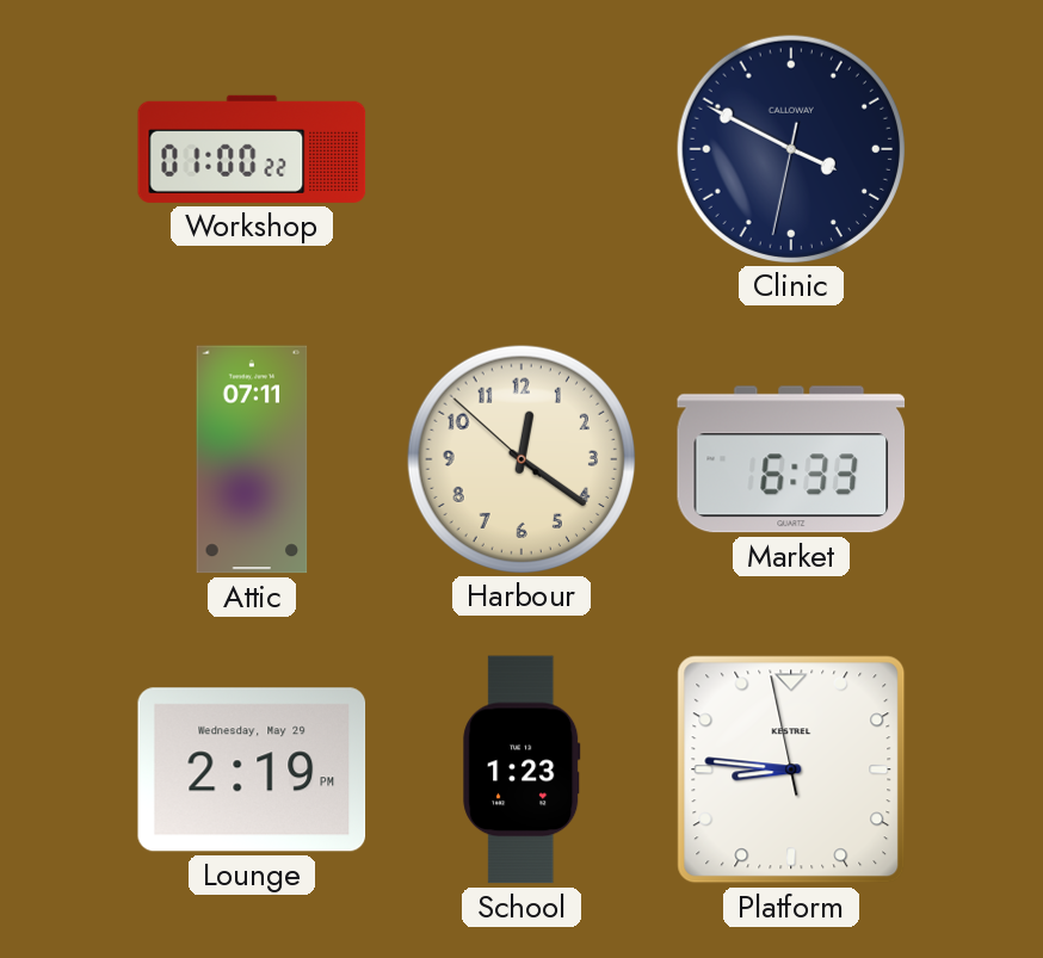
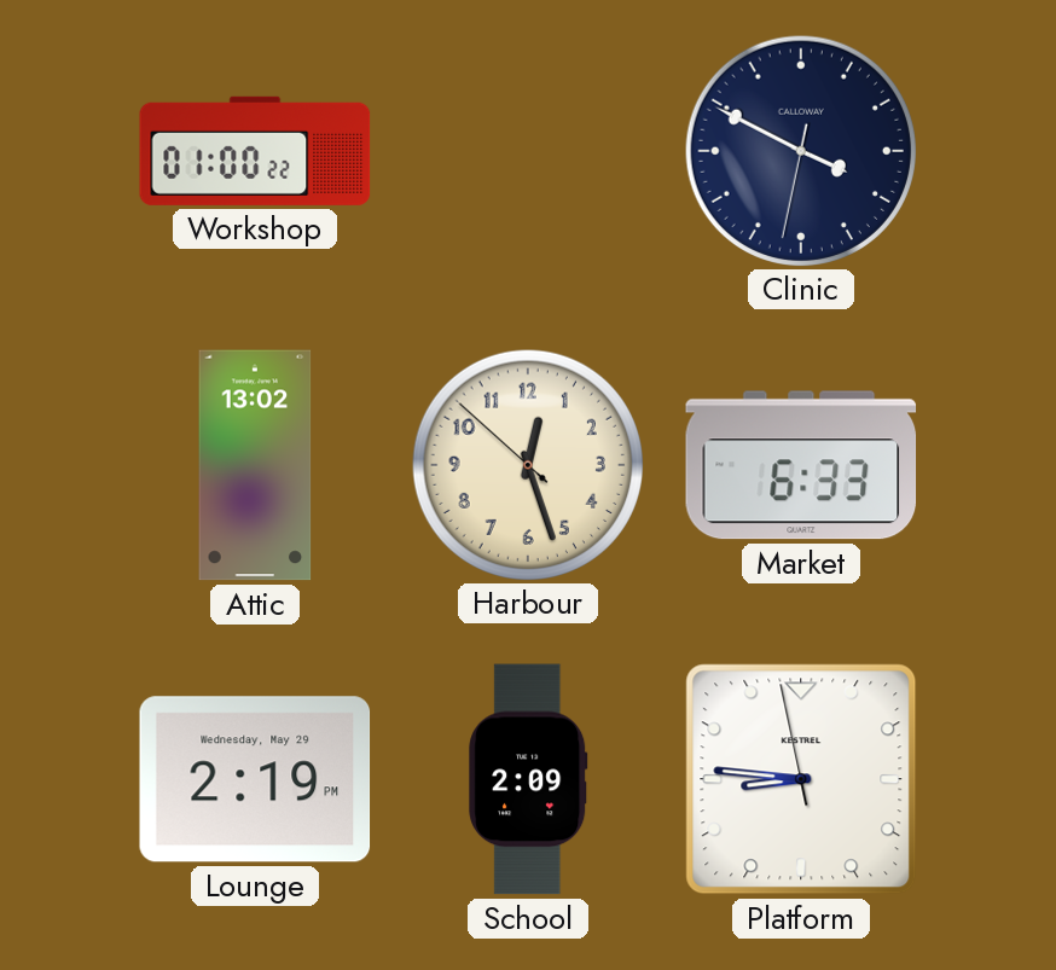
Attic: 07:11 -> 13:02
Harbour: 12:20 -> 12:26
School: 1:23 -> 2:09
